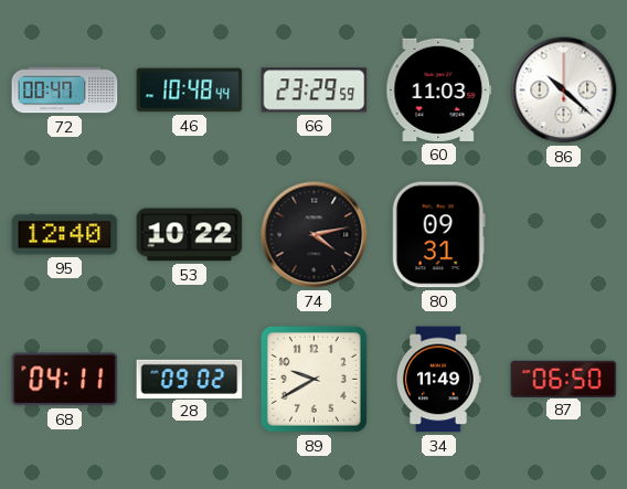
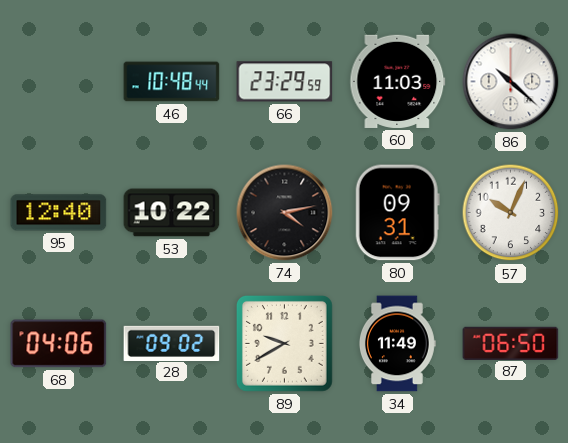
72: 00:47 -> none
57: none -> 10:04
68: 04:11 -> 04:06
